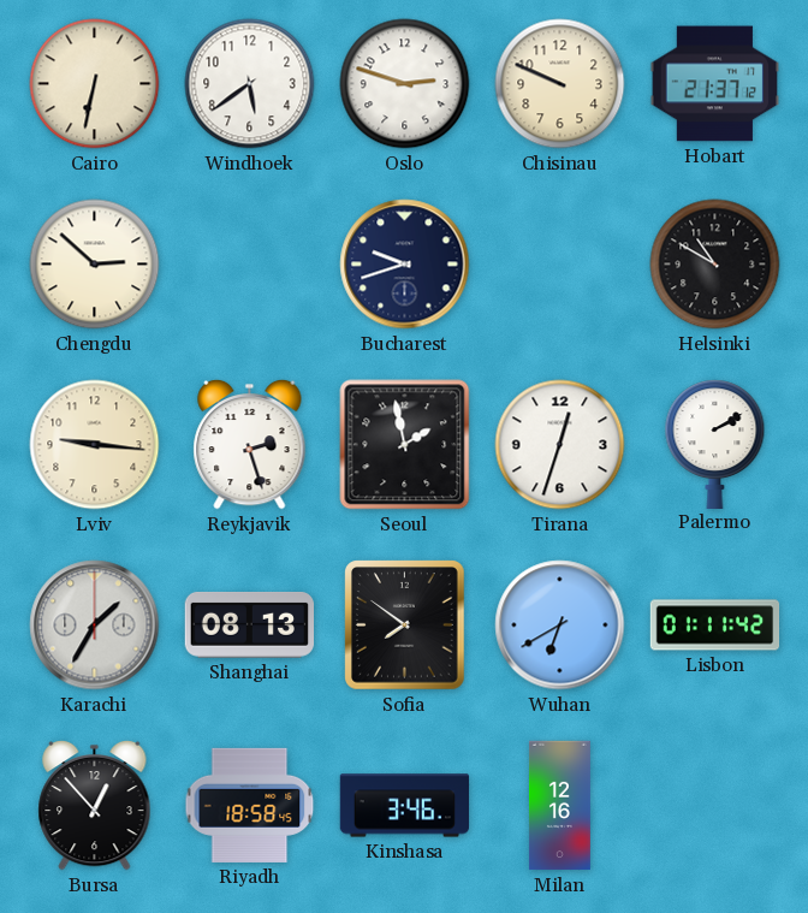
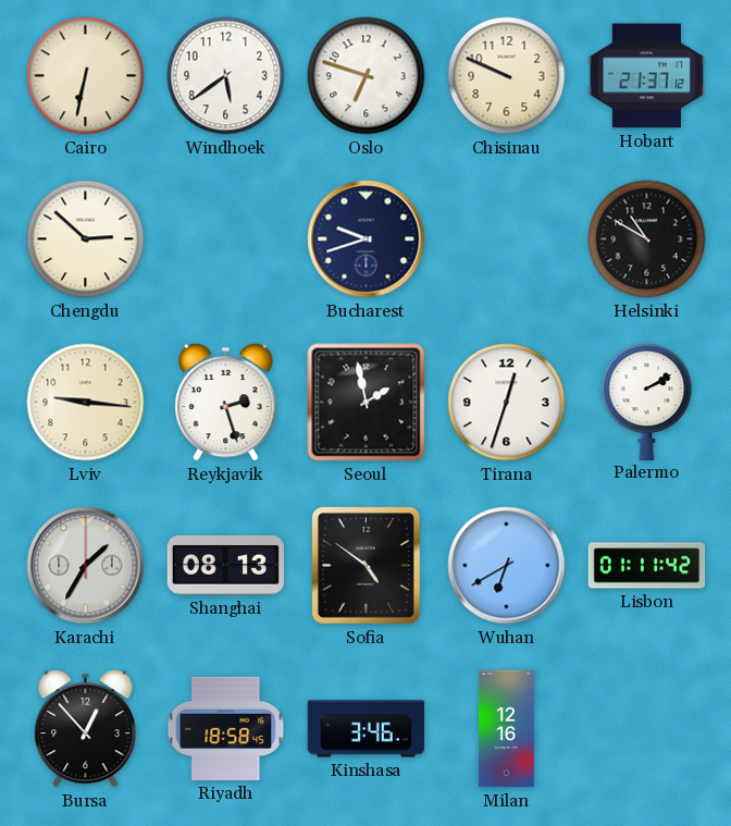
Oslo: 2:48 -> 6:48
Sofia: 7:51 -> 4:51
